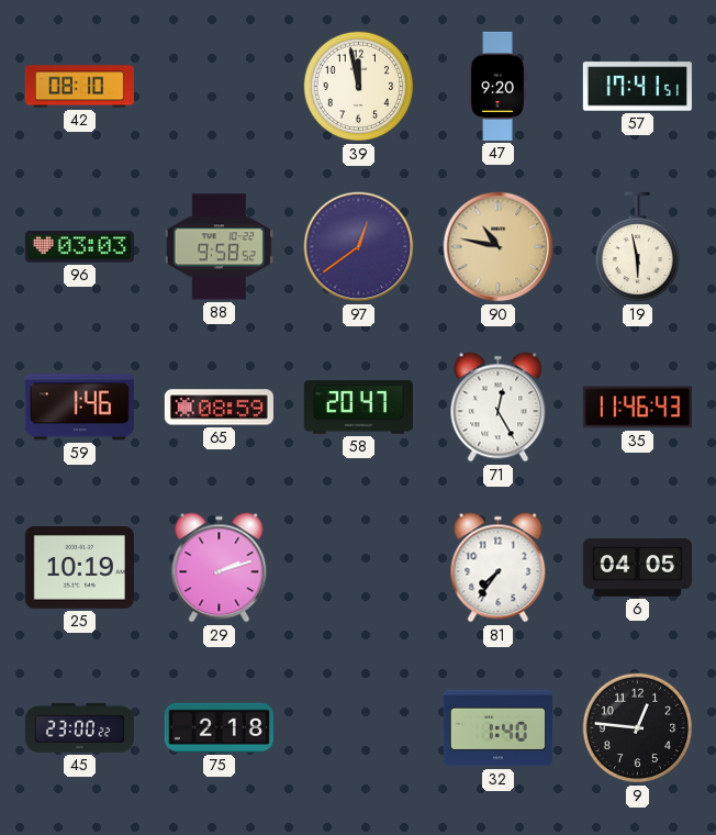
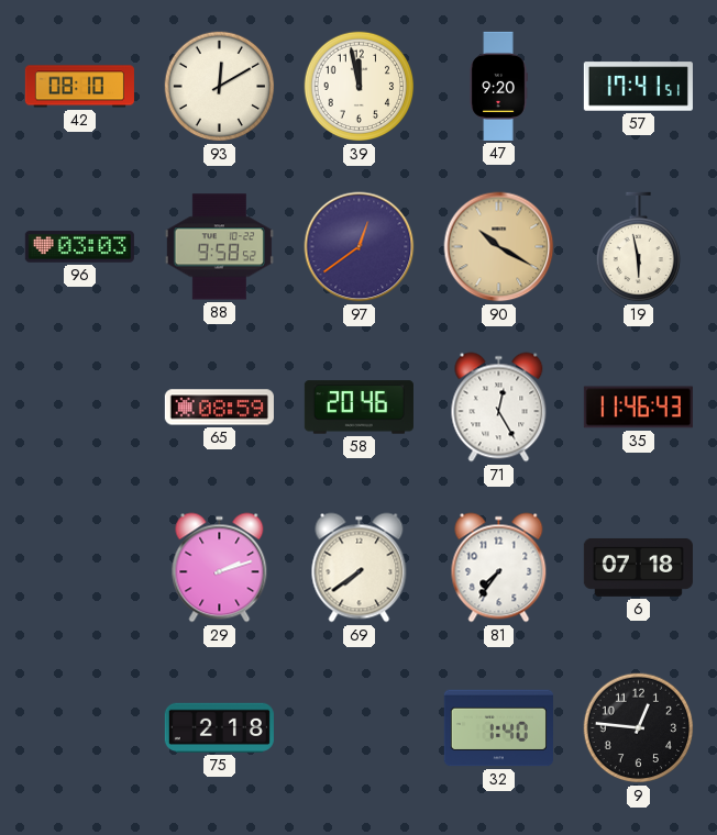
93: none -> 12:10
90: 10:47 -> 10:20
59: 1:46 -> none
58: 20:47 -> 20:46
25: 10:19 -> none
69: none -> 7:39
6: 04:05 -> 07:18
45: 23:00 -> none
